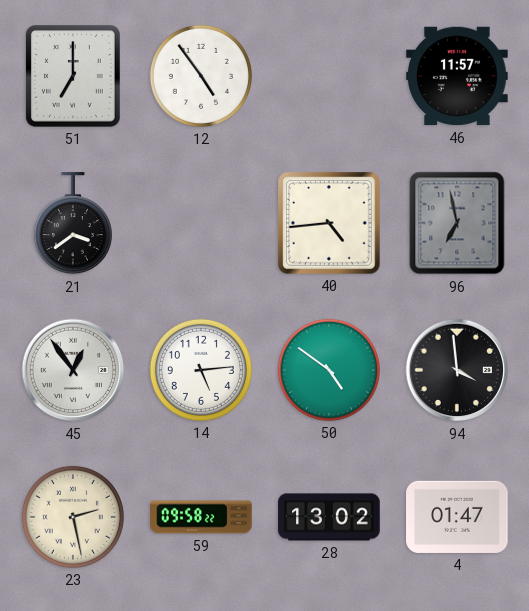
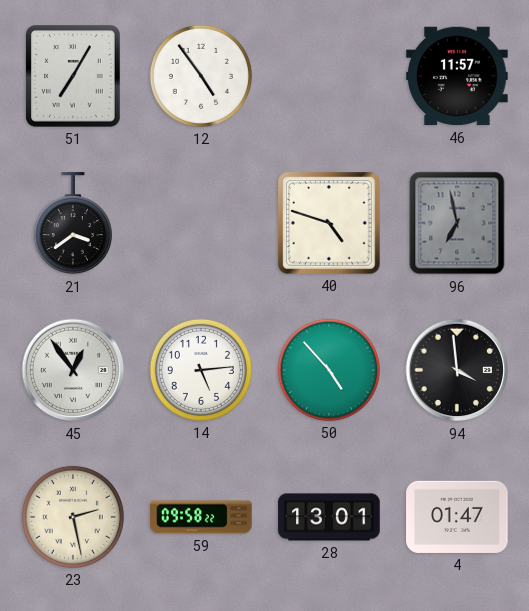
51: 7:00 -> 7:05
40: 4:44 -> 4:48
50: 4:51 -> 4:53
28: 13:02 -> 13:01
